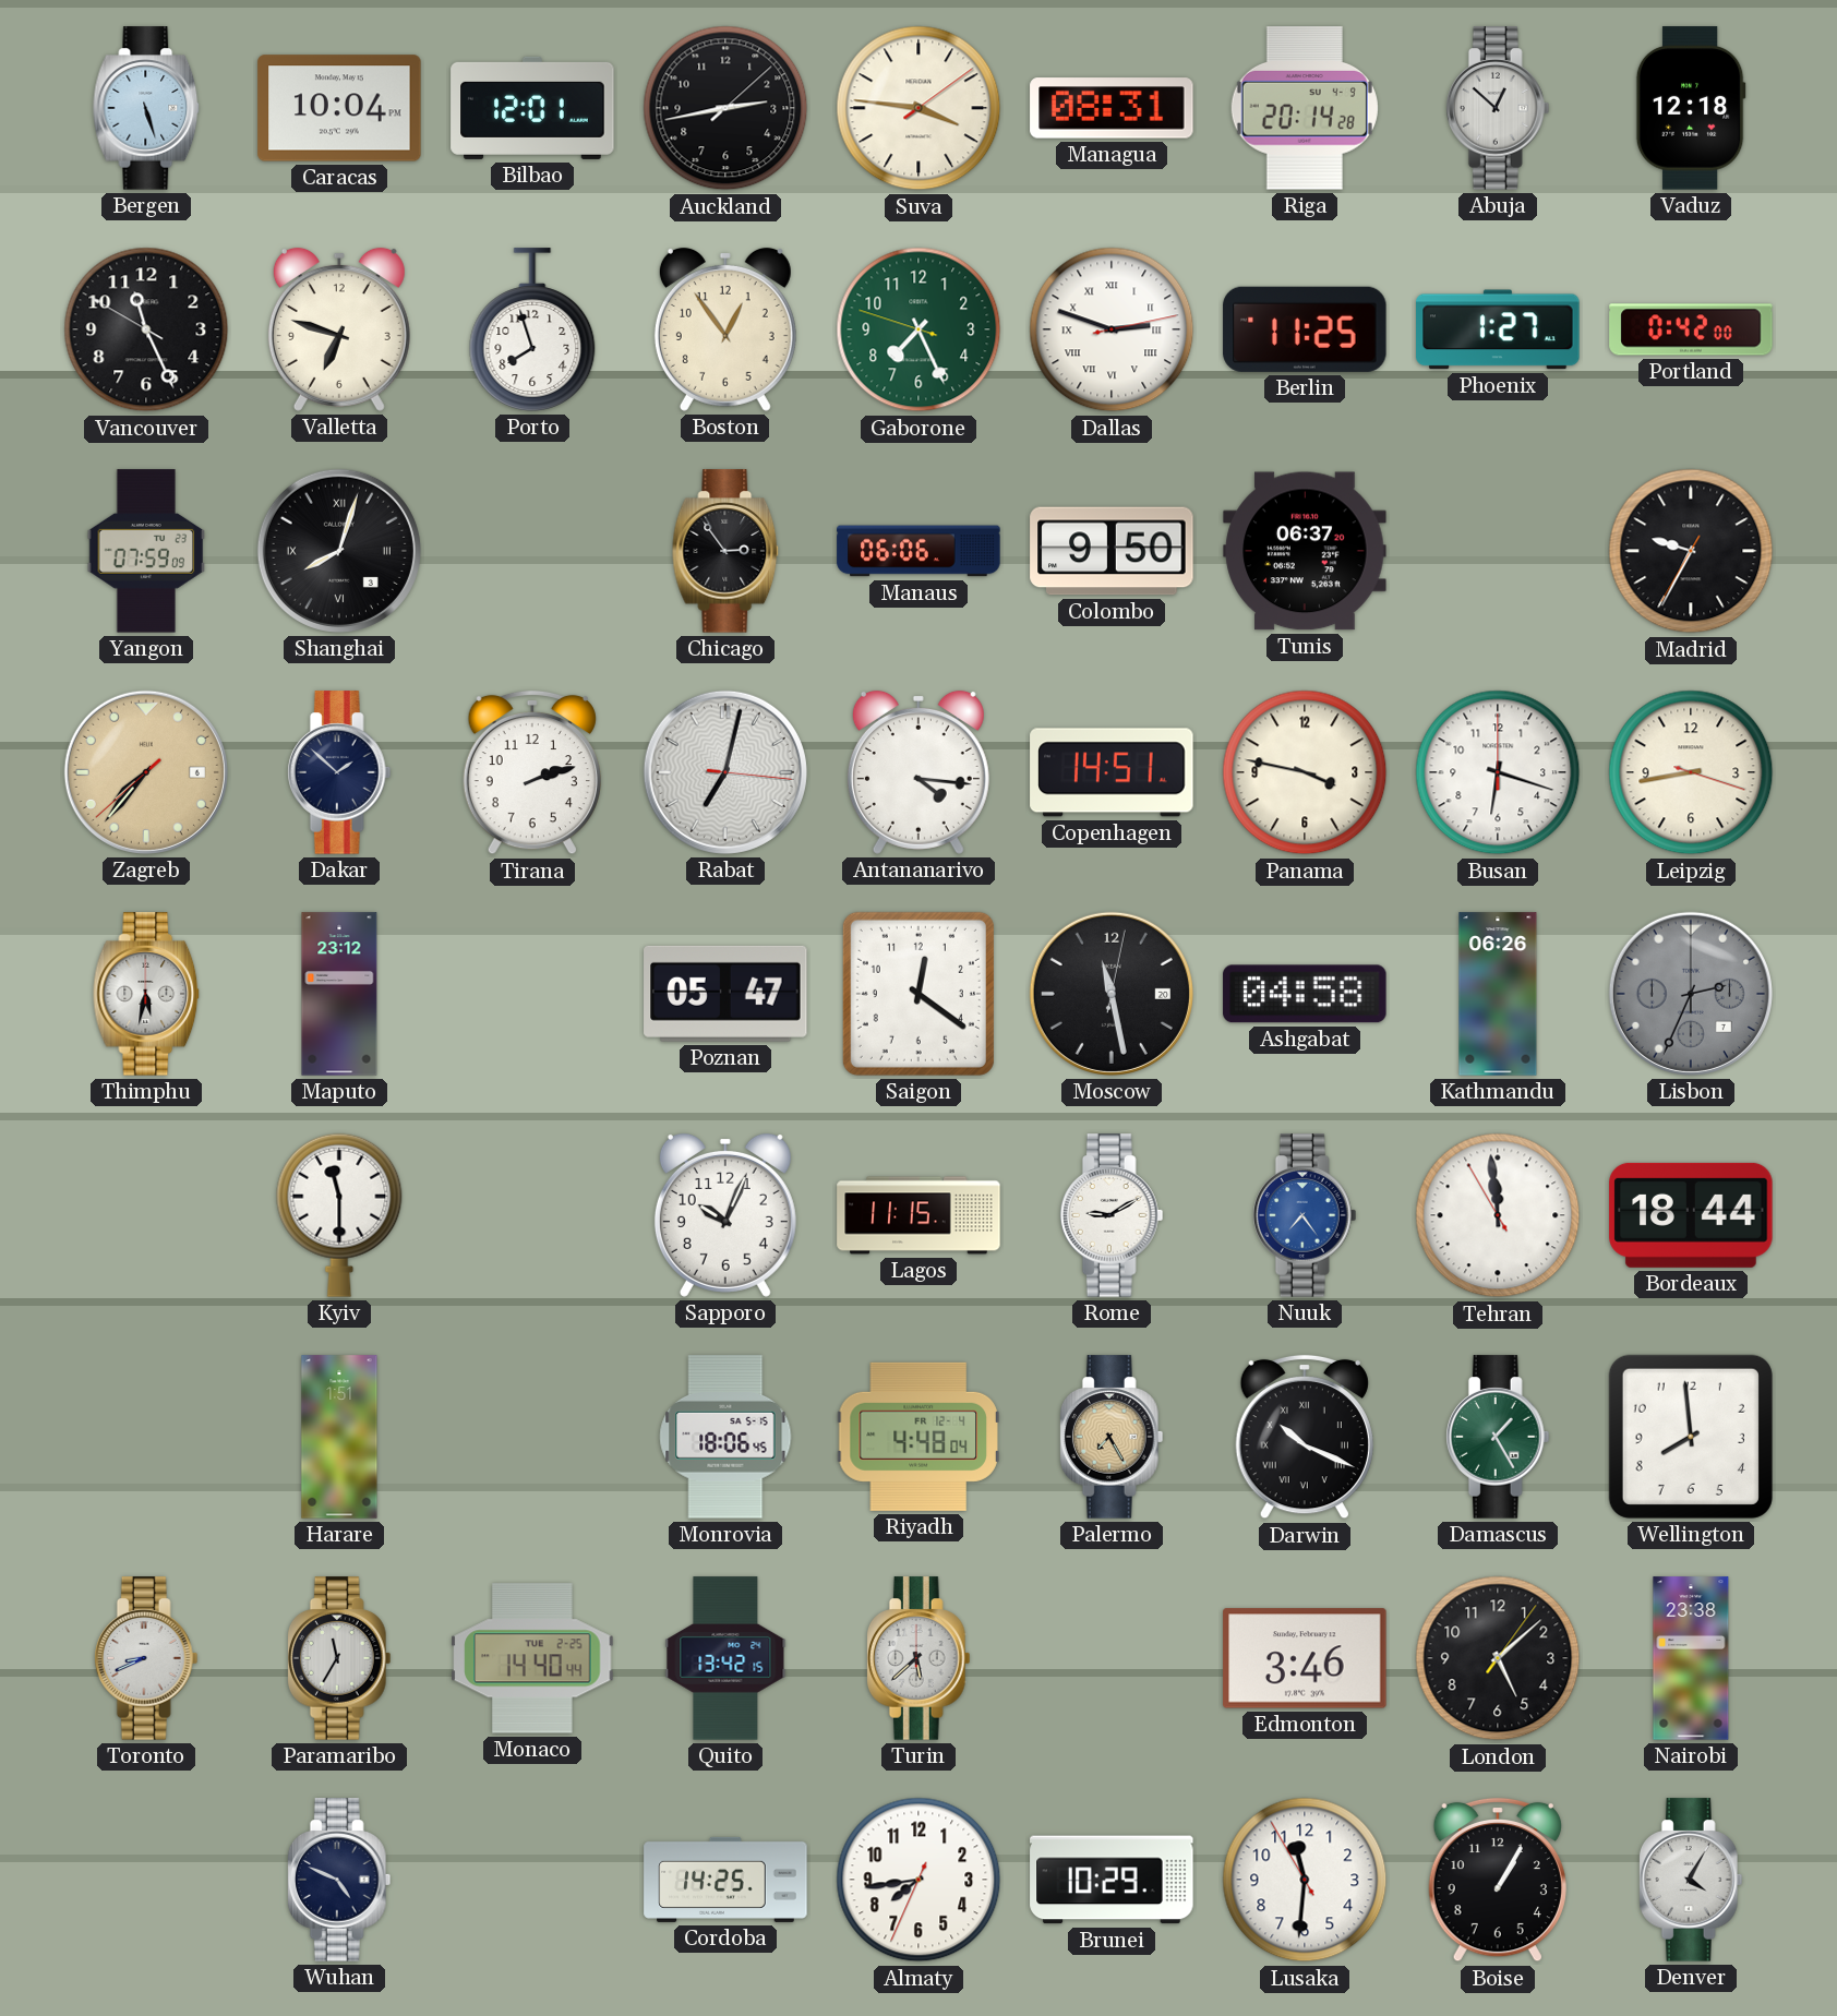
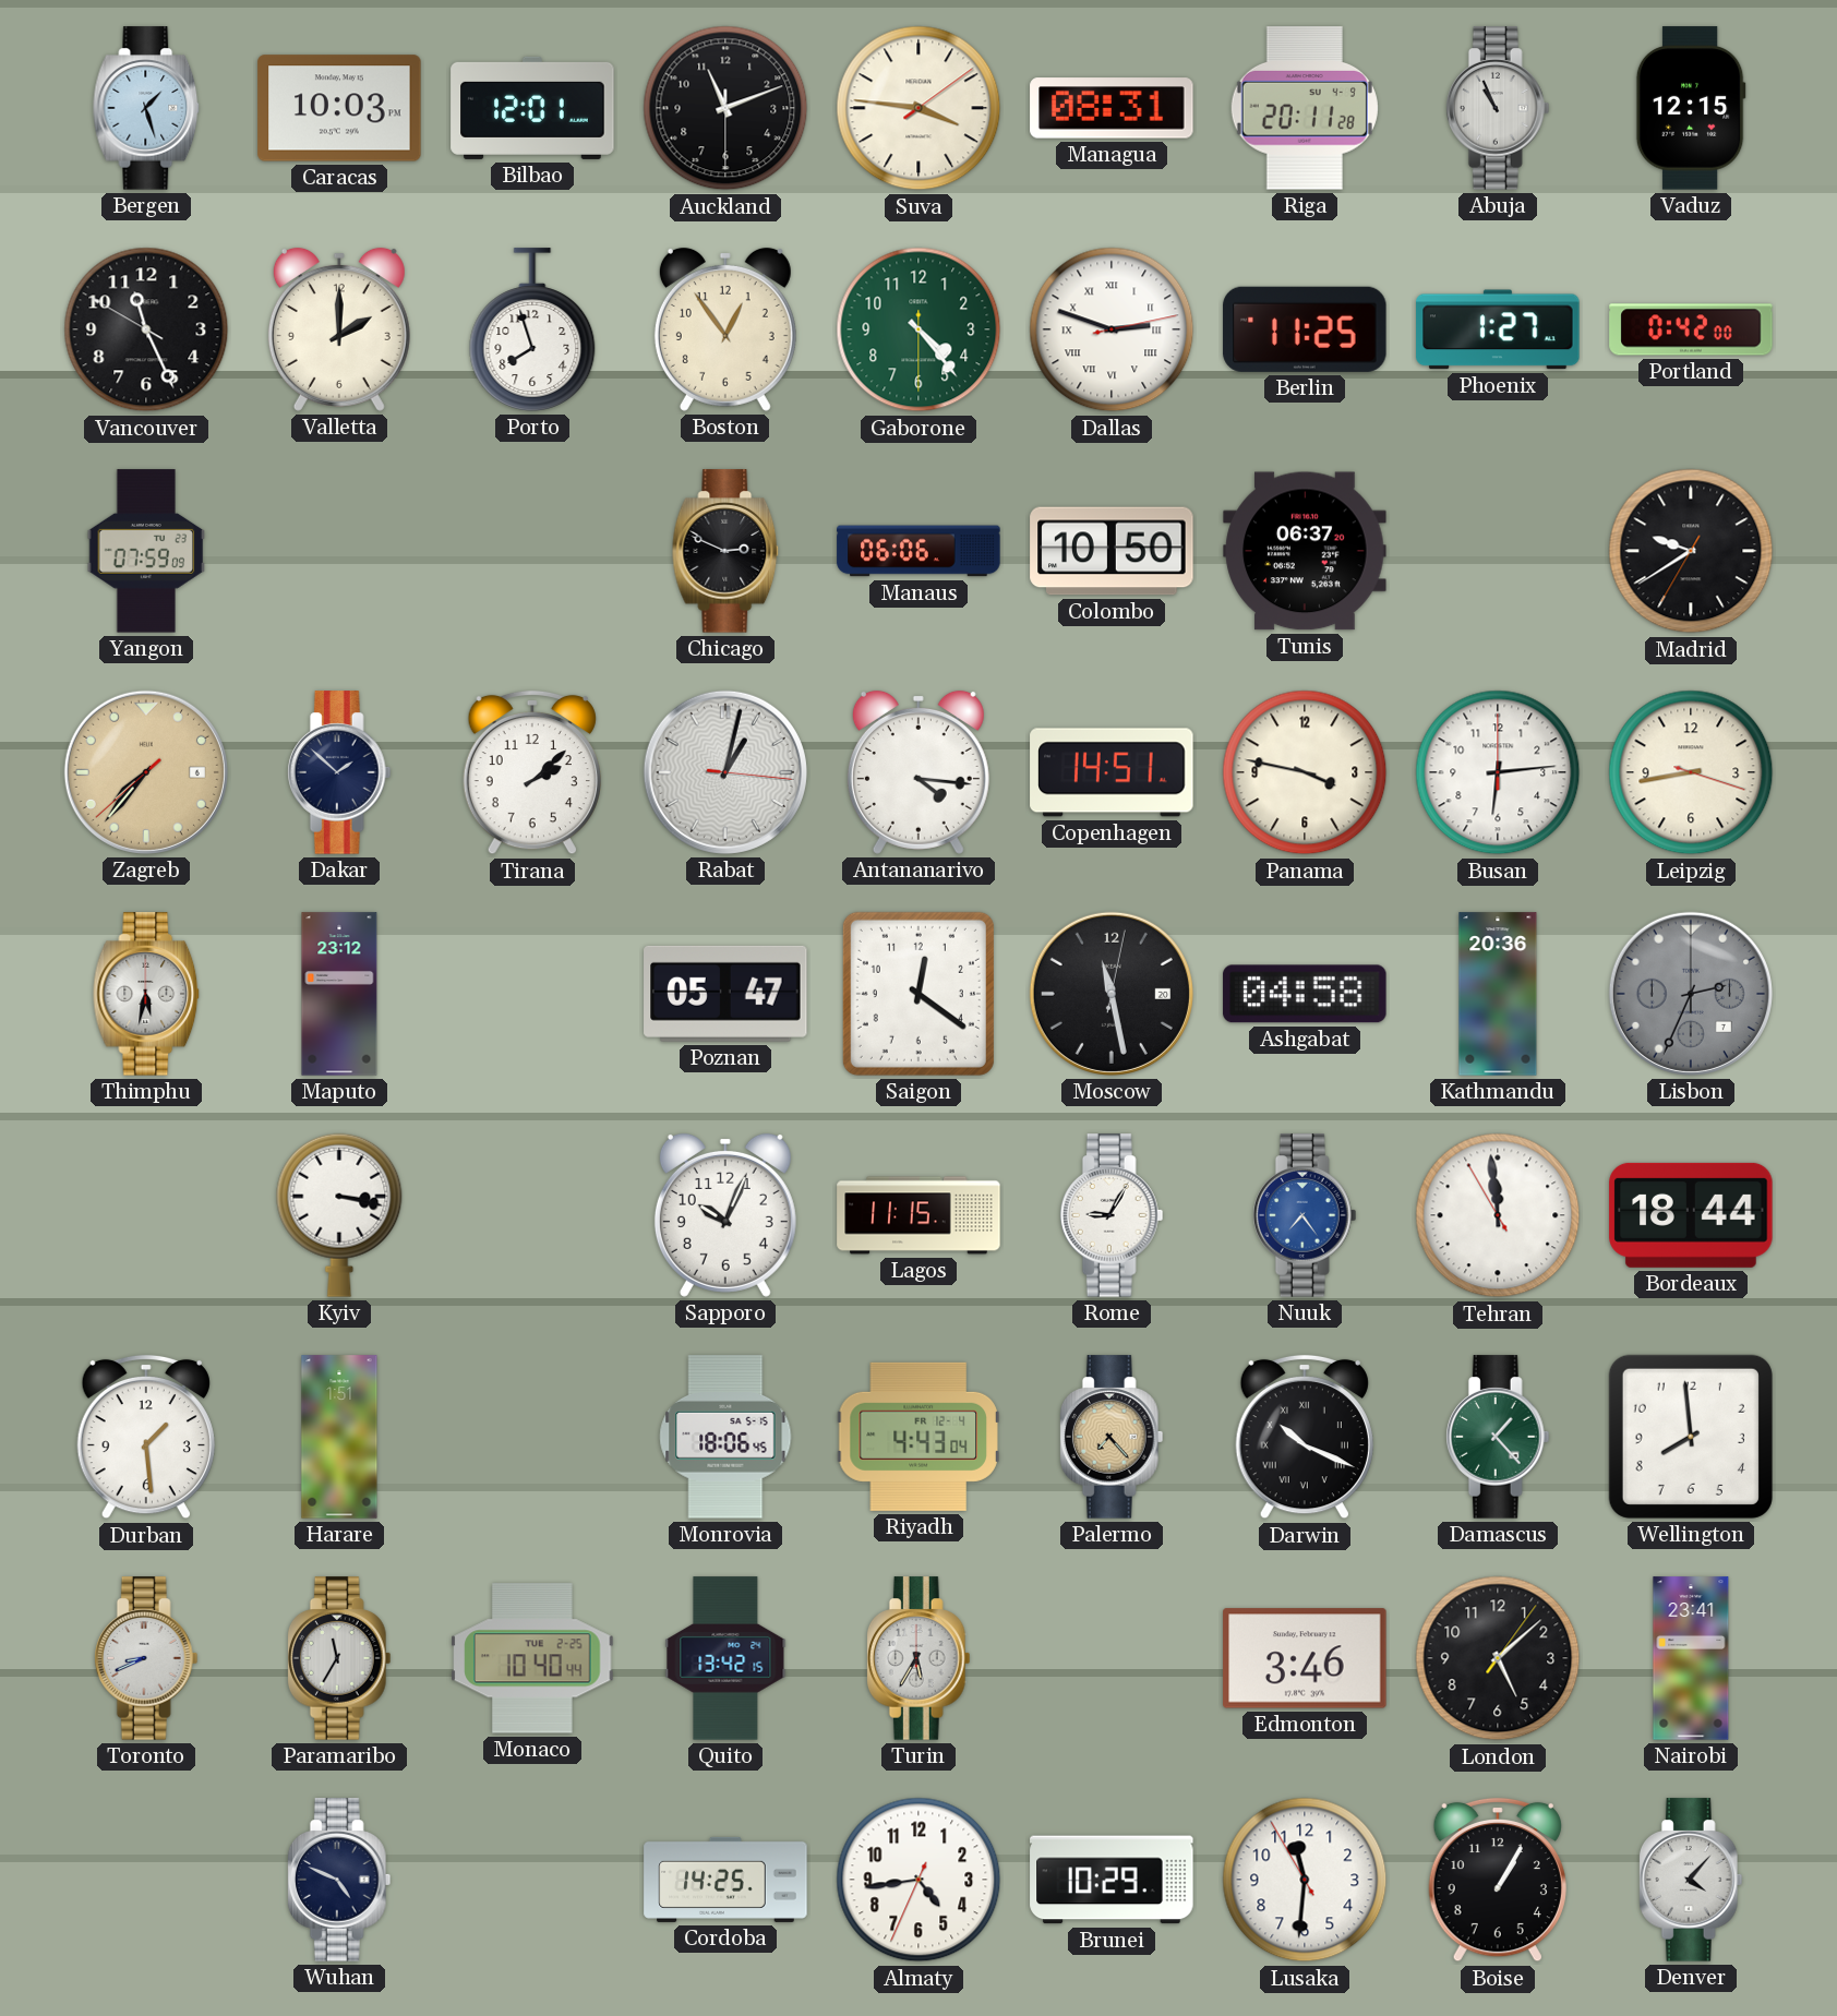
Bergen: 5:27 -> 1:27
Caracas: 10:04 -> 10:03
Auckland: 2:43 -> 11:11
Riga: 20:14 -> 20:11
Abuja: 12:52 -> 10:56
Vaduz: 12:18 -> 12:15
Valletta: 6:48 -> 2:00
Gaborone: 7:25 -> 4:23
Shanghai: 8:03 -> none
Chicago: 2:54 -> 2:49
Colombo: 9:50 -> 10:50
Madrid: 9:34 -> 9:39
Tirana: 2:12 -> 2:08
Rabat: 7:02 -> 1:02
Busan: 6:18 -> 6:14
Kathmandu: 06:26 -> 20:36
Kyiv: 11:30 -> 3:17
Rome: 9:10 -> 9:05
Durban: none -> 1:29
Riyadh: 4:48 -> 4:43
Palermo: 7:25 -> 7:23
Damascus: 1:25 -> 1:23
Monaco: 14:40 -> 10:40
Turin: 5:38 -> 5:35
Nairobi: 23:38 -> 23:41
Almaty: 7:43 -> 4:43
Denver: 4:05 -> 4:07
